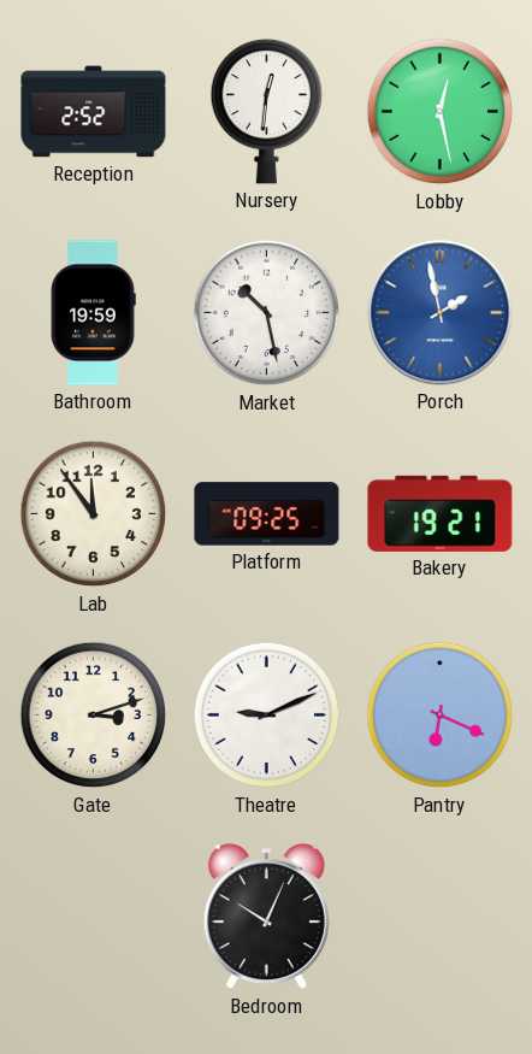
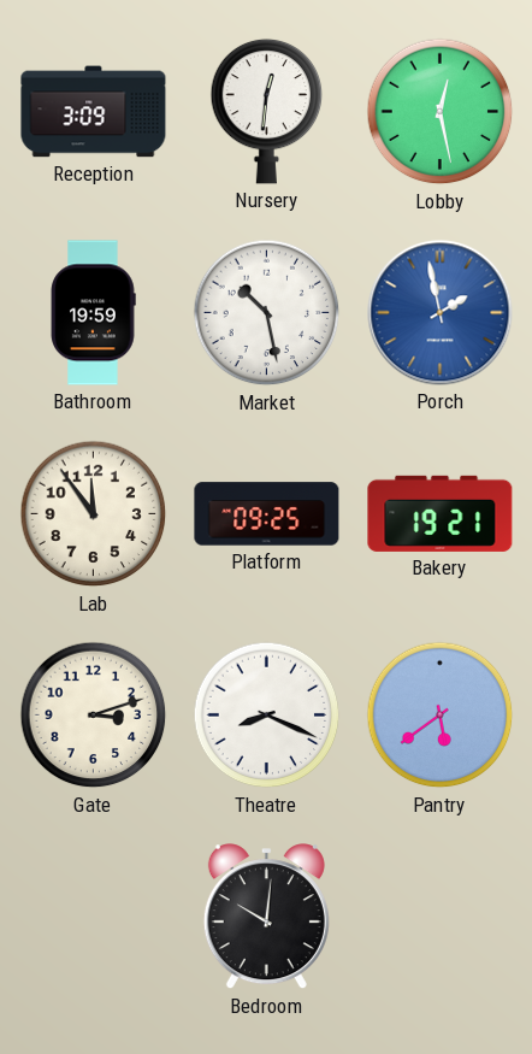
Reception: 2:52 -> 3:09
Theatre: 9:11 -> 8:19
Pantry: 6:19 -> 5:39
Bedroom: 10:04 -> 10:01
